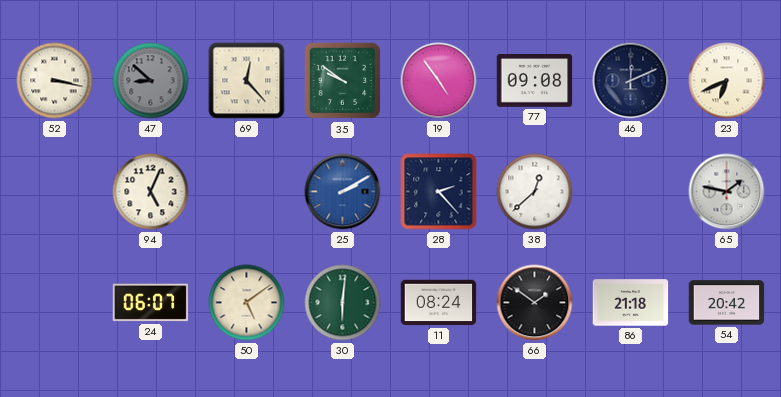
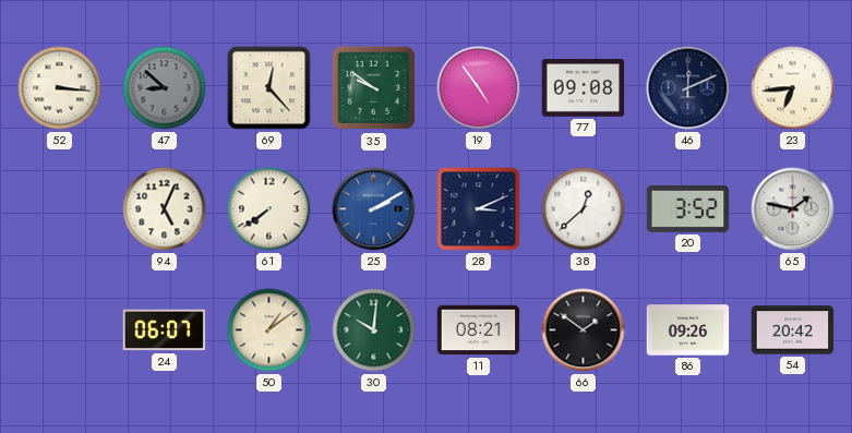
52: 3:17 -> 3:16
23: 6:41 -> 6:44
61: none -> 7:39
28: 2:23 -> 3:11
20: none -> 3:52
50: 5:09 -> 1:09
30: 6:01 -> 10:01
11: 08:24 -> 08:21
86: 21:18 -> 09:26
